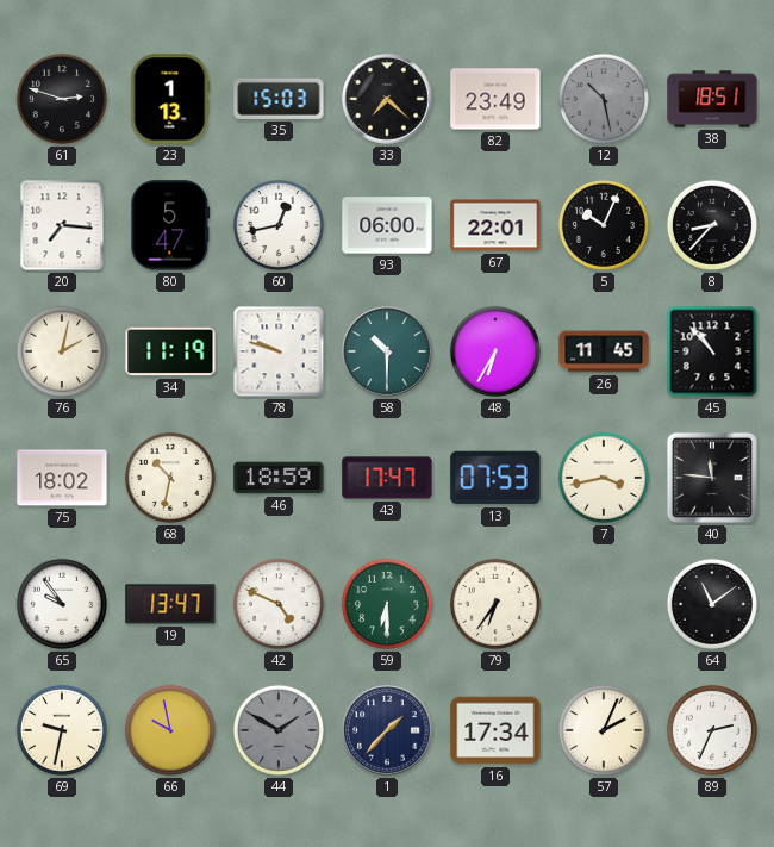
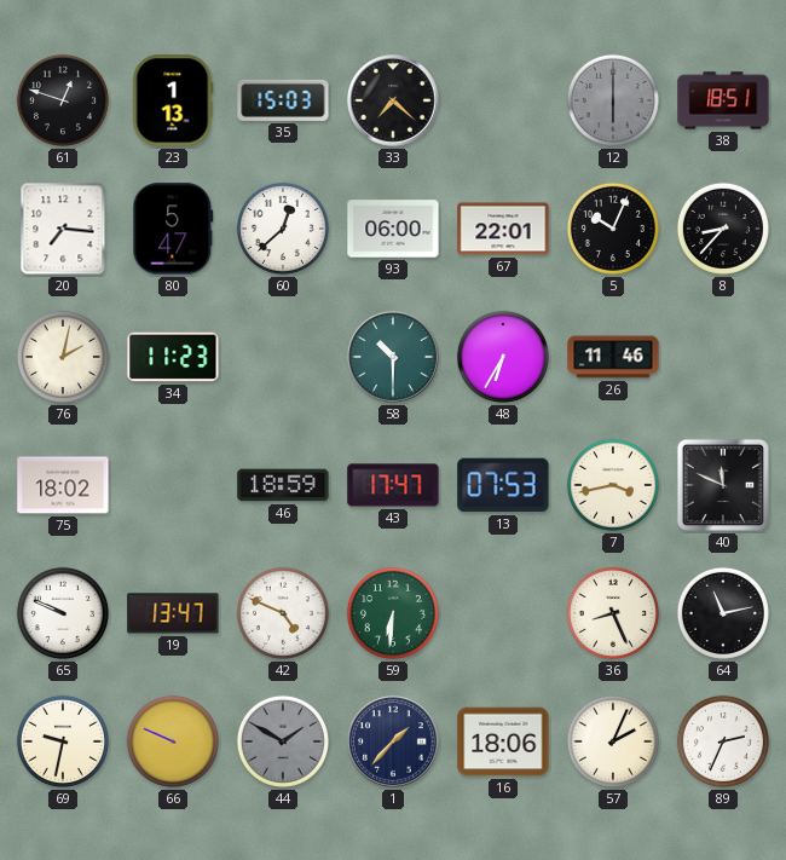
61: 2:48 -> 12:48
82: 23:49 -> none
12: 10:28 -> 6:00
60: 12:43 -> 12:38
34: 11:19 -> 11:23
78: 9:48 -> none
26: 11:45 -> 11:46
45: 10:53 -> none
68: 10:32 -> none
40: 11:46 -> 11:49
65: 9:54 -> 9:49
59: 6:30 -> 6:31
79: 6:36 -> none
36: none -> 8:26
64: 11:09 -> 11:13
66: 9:58 -> 9:49
16: 17:34 -> 18:06
